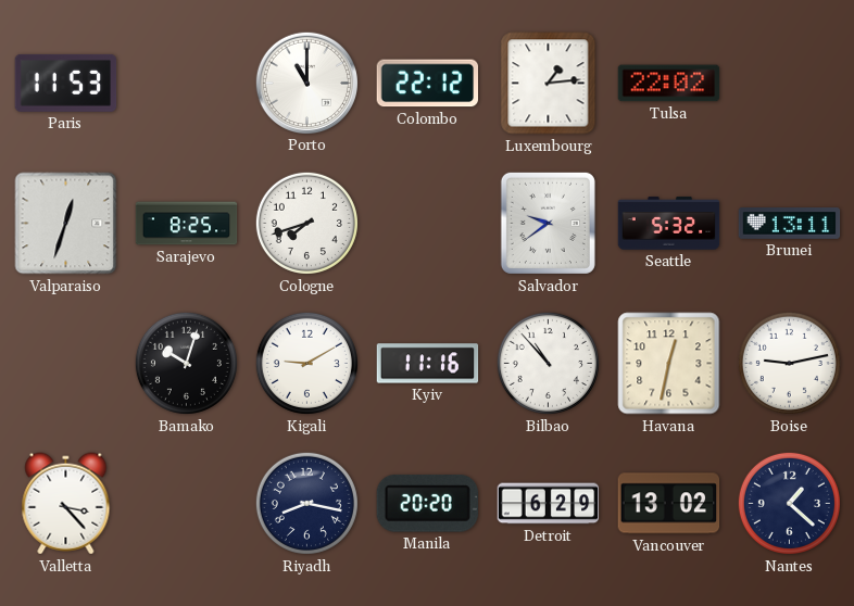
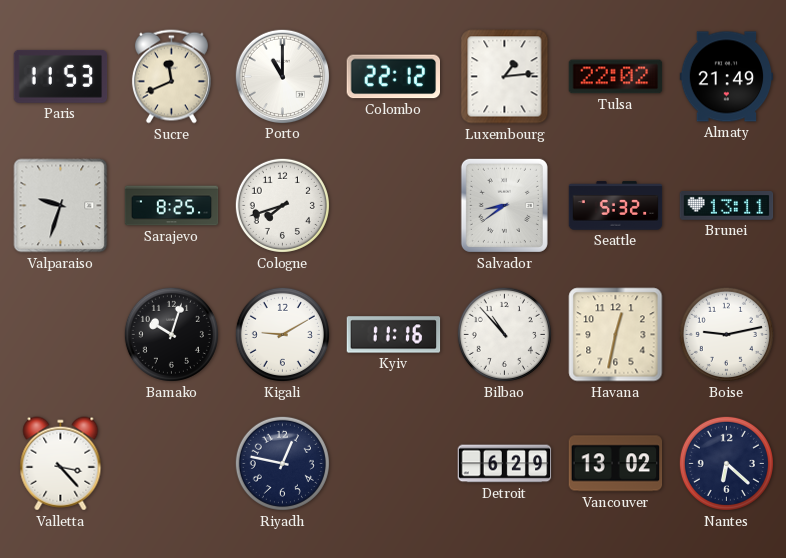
Sucre: none -> 11:41
Almaty: none -> 21:49
Valparaiso: 12:33 -> 9:33
Salvador: 9:39 -> 8:39
Riyadh: 8:17 -> 12:47
Manila: 20:20 -> none
Nantes: 1:22 -> 6:22
